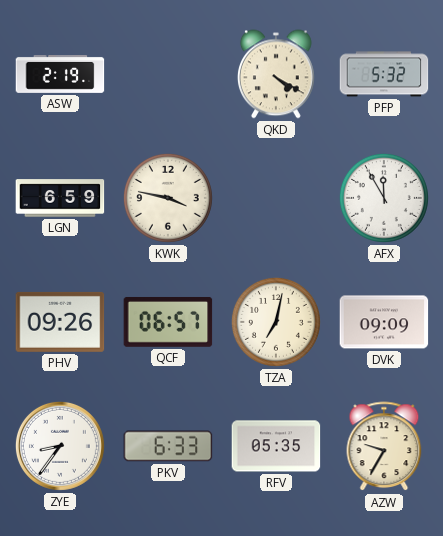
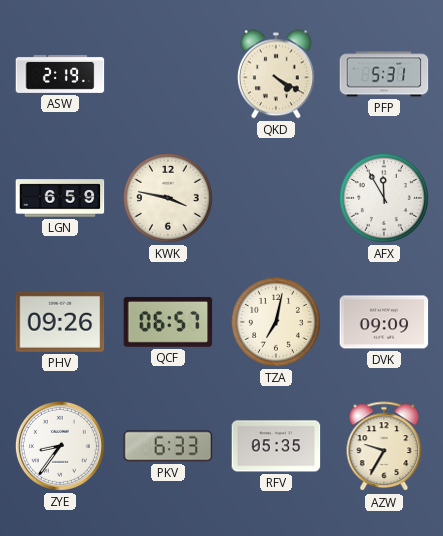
PFP: 5:32 -> 5:31
